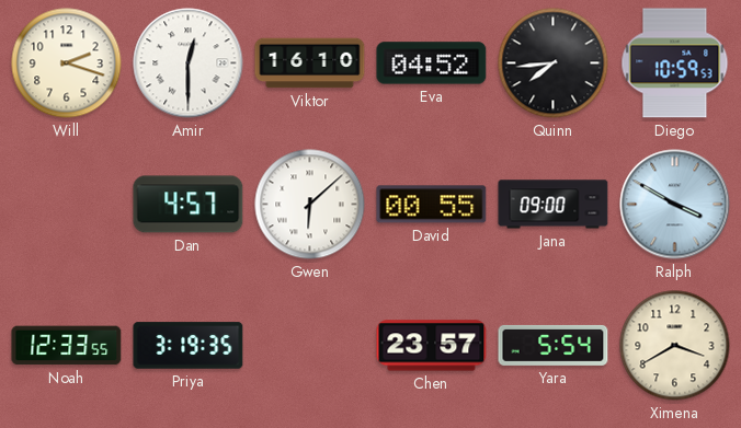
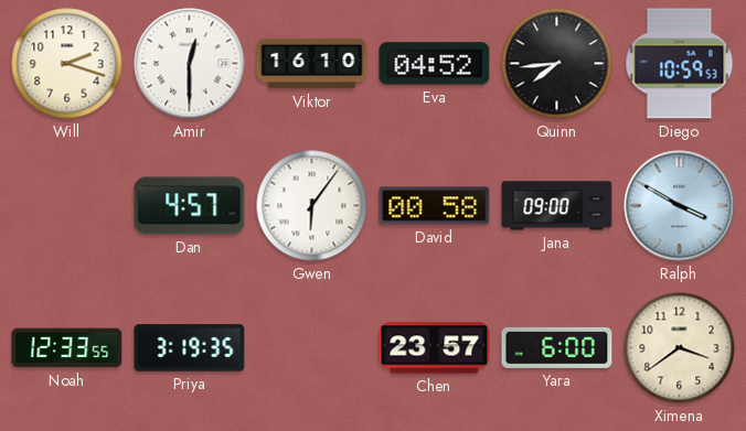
Gwen: 6:08 -> 6:06
David: 00:55 -> 00:58
Yara: 5:54 -> 6:00
Ximena: 3:40 -> 3:39
